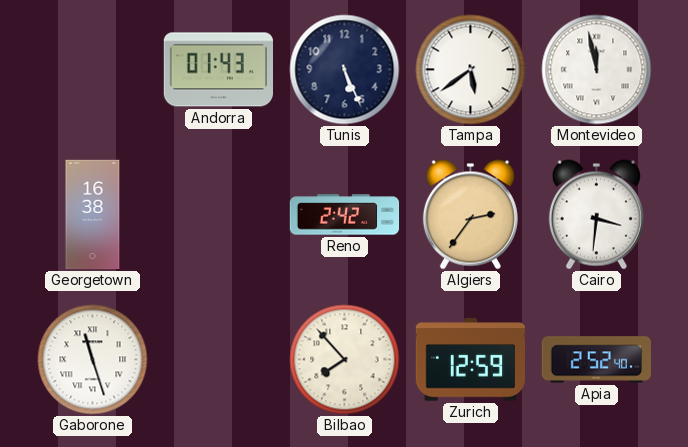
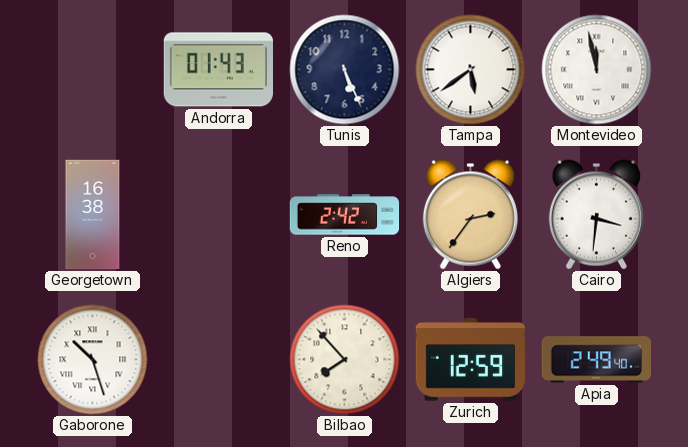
Gaborone: 11:27 -> 10:27
Apia: 2:52 -> 2:49
